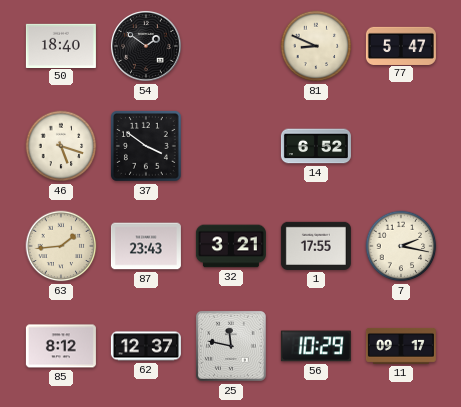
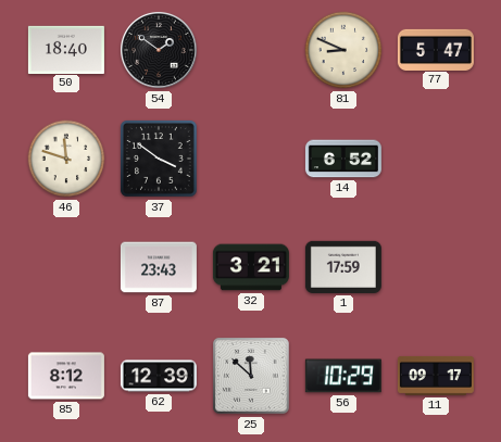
46: 5:18 -> 11:48
63: 1:44 -> none
1: 17:55 -> 17:59
7: 2:17 -> none
62: 12:37 -> 12:39
25: 11:47 -> 11:52
